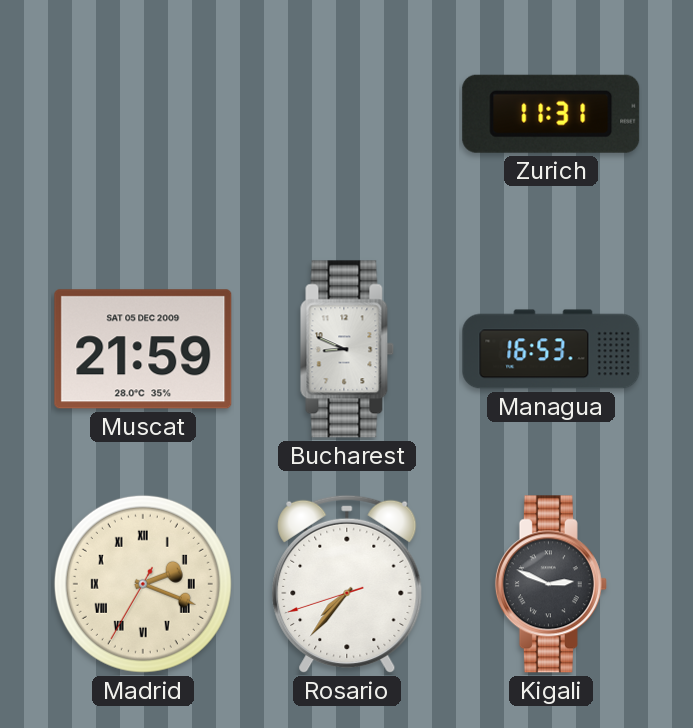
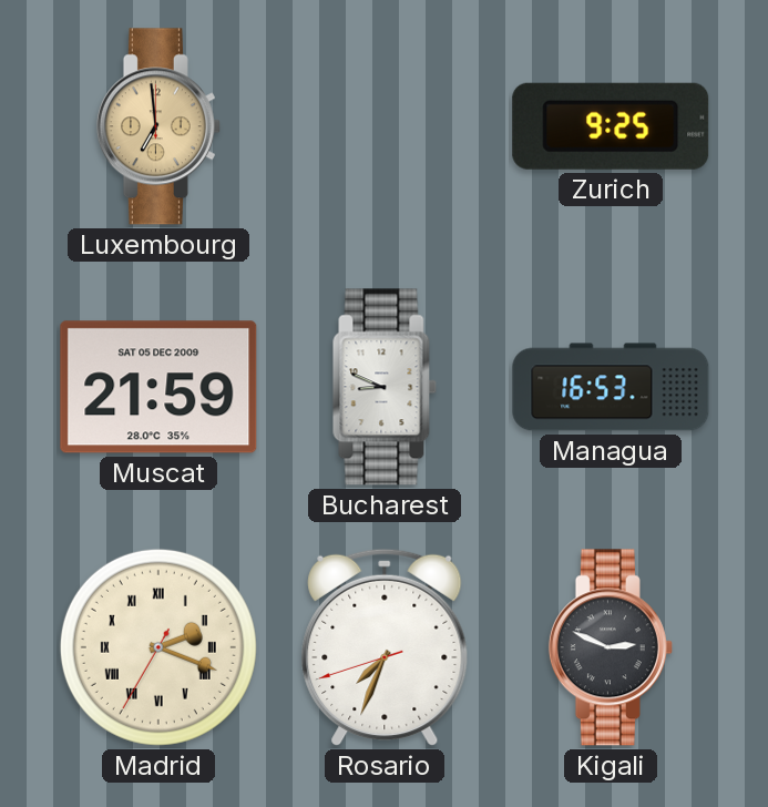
Luxembourg: none -> 6:59
Zurich: 11:31 -> 9:25
Rosario: 7:36 -> 7:33
